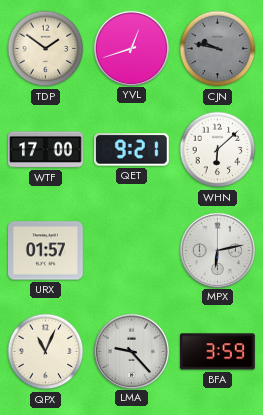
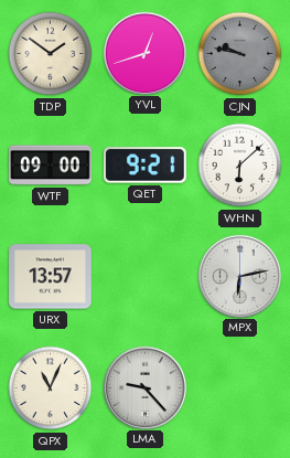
WTF: 17:00 -> 09:00
URX: 01:57 -> 13:57
BFA: 3:59 -> none
